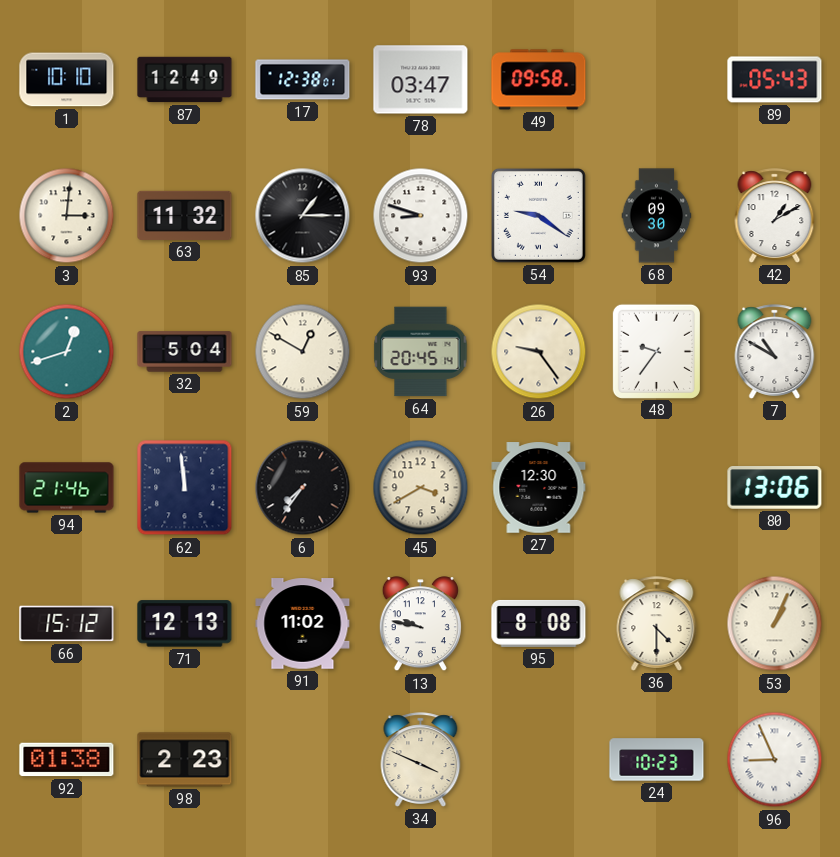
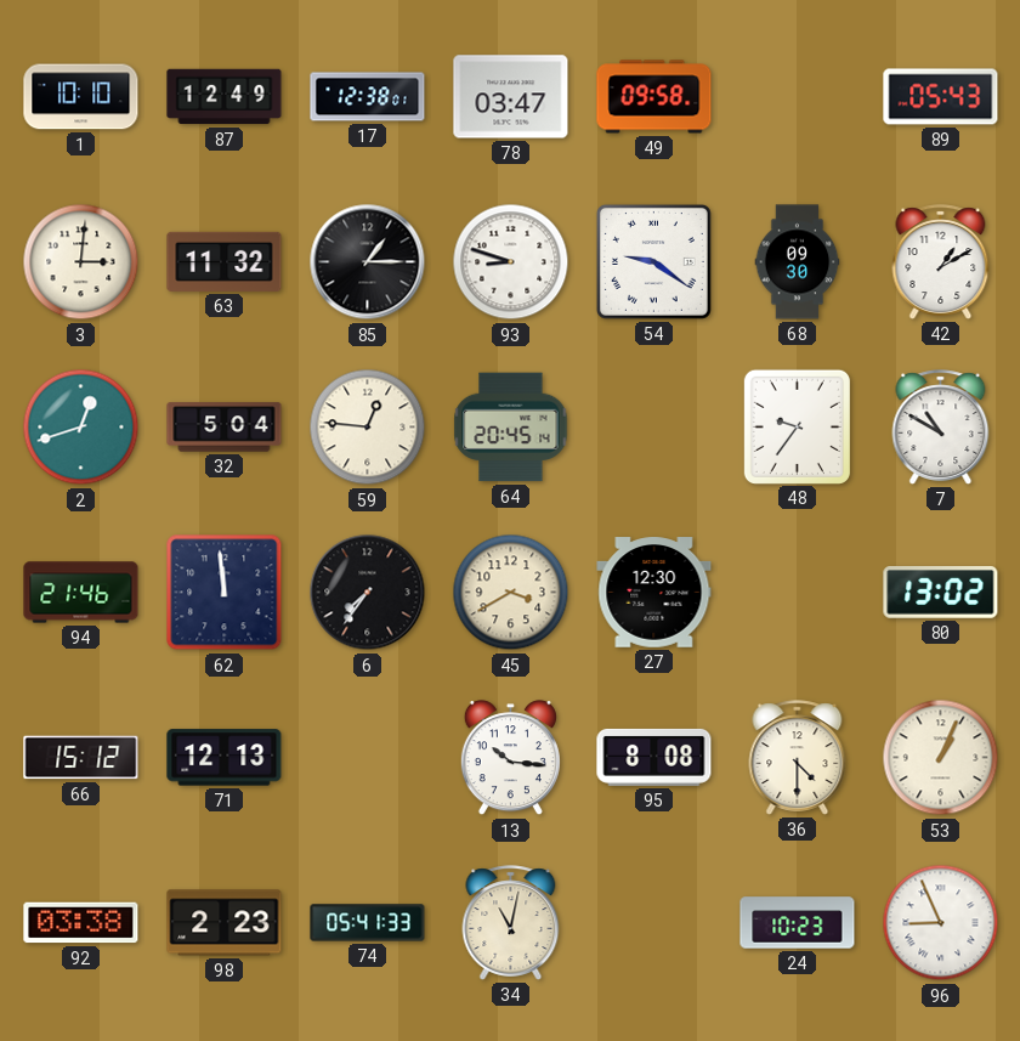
59: 12:50 -> 12:46
26: 9:24 -> none
80: 13:06 -> 13:02
91: 11:02 -> none
13: 9:47 -> 10:16
92: 01:38 -> 03:38
74: none -> 05:41
34: 3:49 -> 11:02
